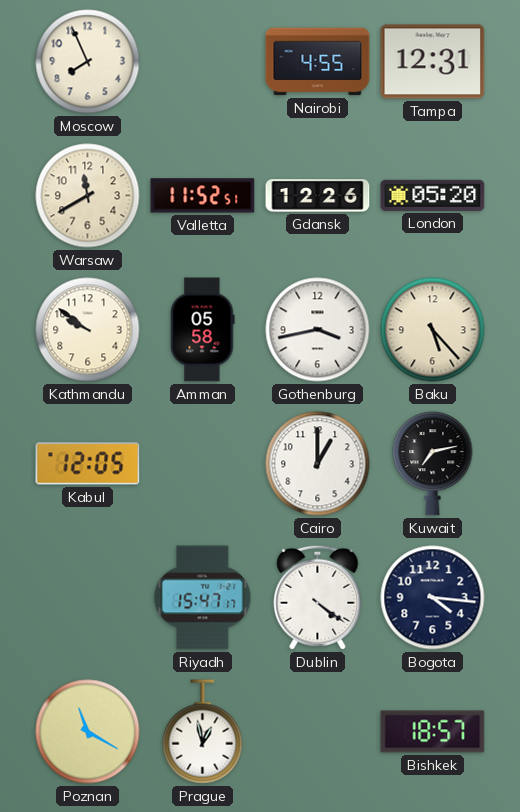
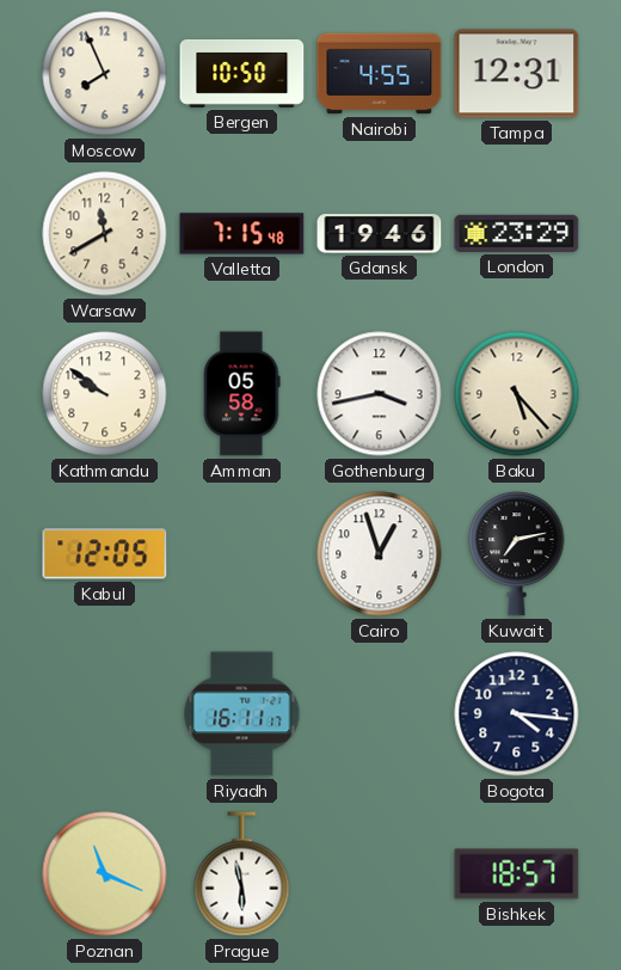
Bergen: none -> 10:50
Valletta: 11:52 -> 7:15
Gdansk: 12:26 -> 19:46
London: 05:20 -> 23:29
Cairo: 1:00 -> 12:57
Riyadh: 15:47 -> 16:11
Dublin: 4:21 -> none
Poznan: 11:20 -> 11:19
Prague: 12:58 -> 5:58
